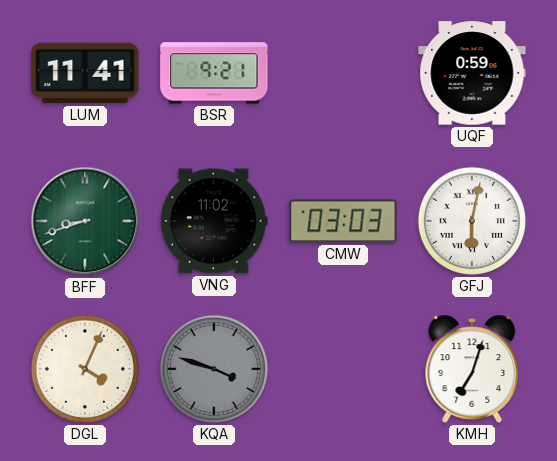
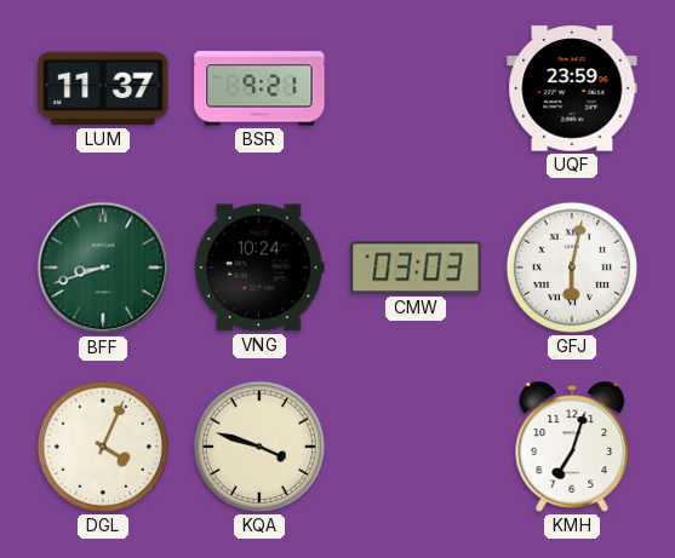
LUM: 11:41 -> 11:37
UQF: 0:59 -> 23:59
VNG: 11:02 -> 10:24
KQA dial: grey -> cream
